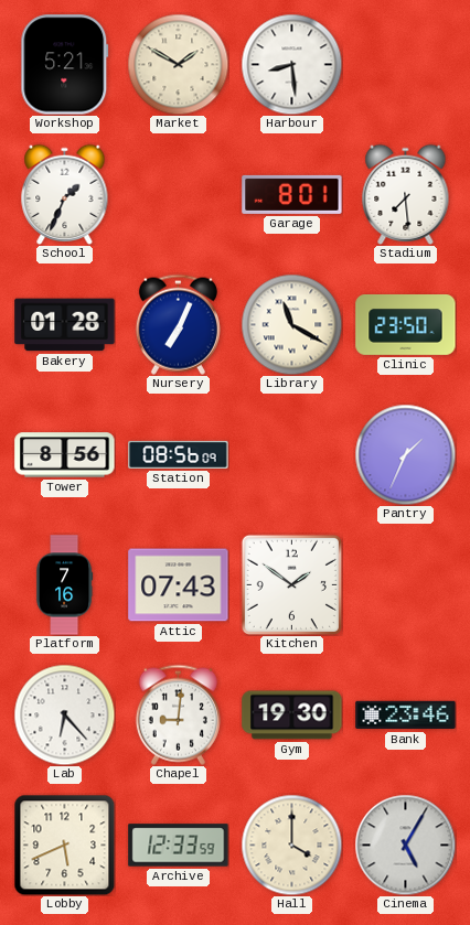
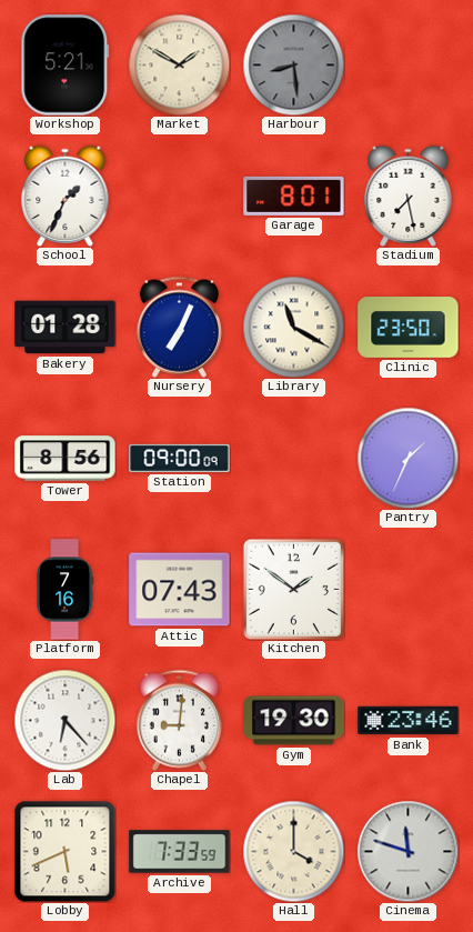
Harbour dial: white -> grey
Stadium: 7:29 -> 7:28
Station: 08:56 -> 09:00
Archive: 12:33 -> 7:33
Cinema: 5:05 -> 11:48
